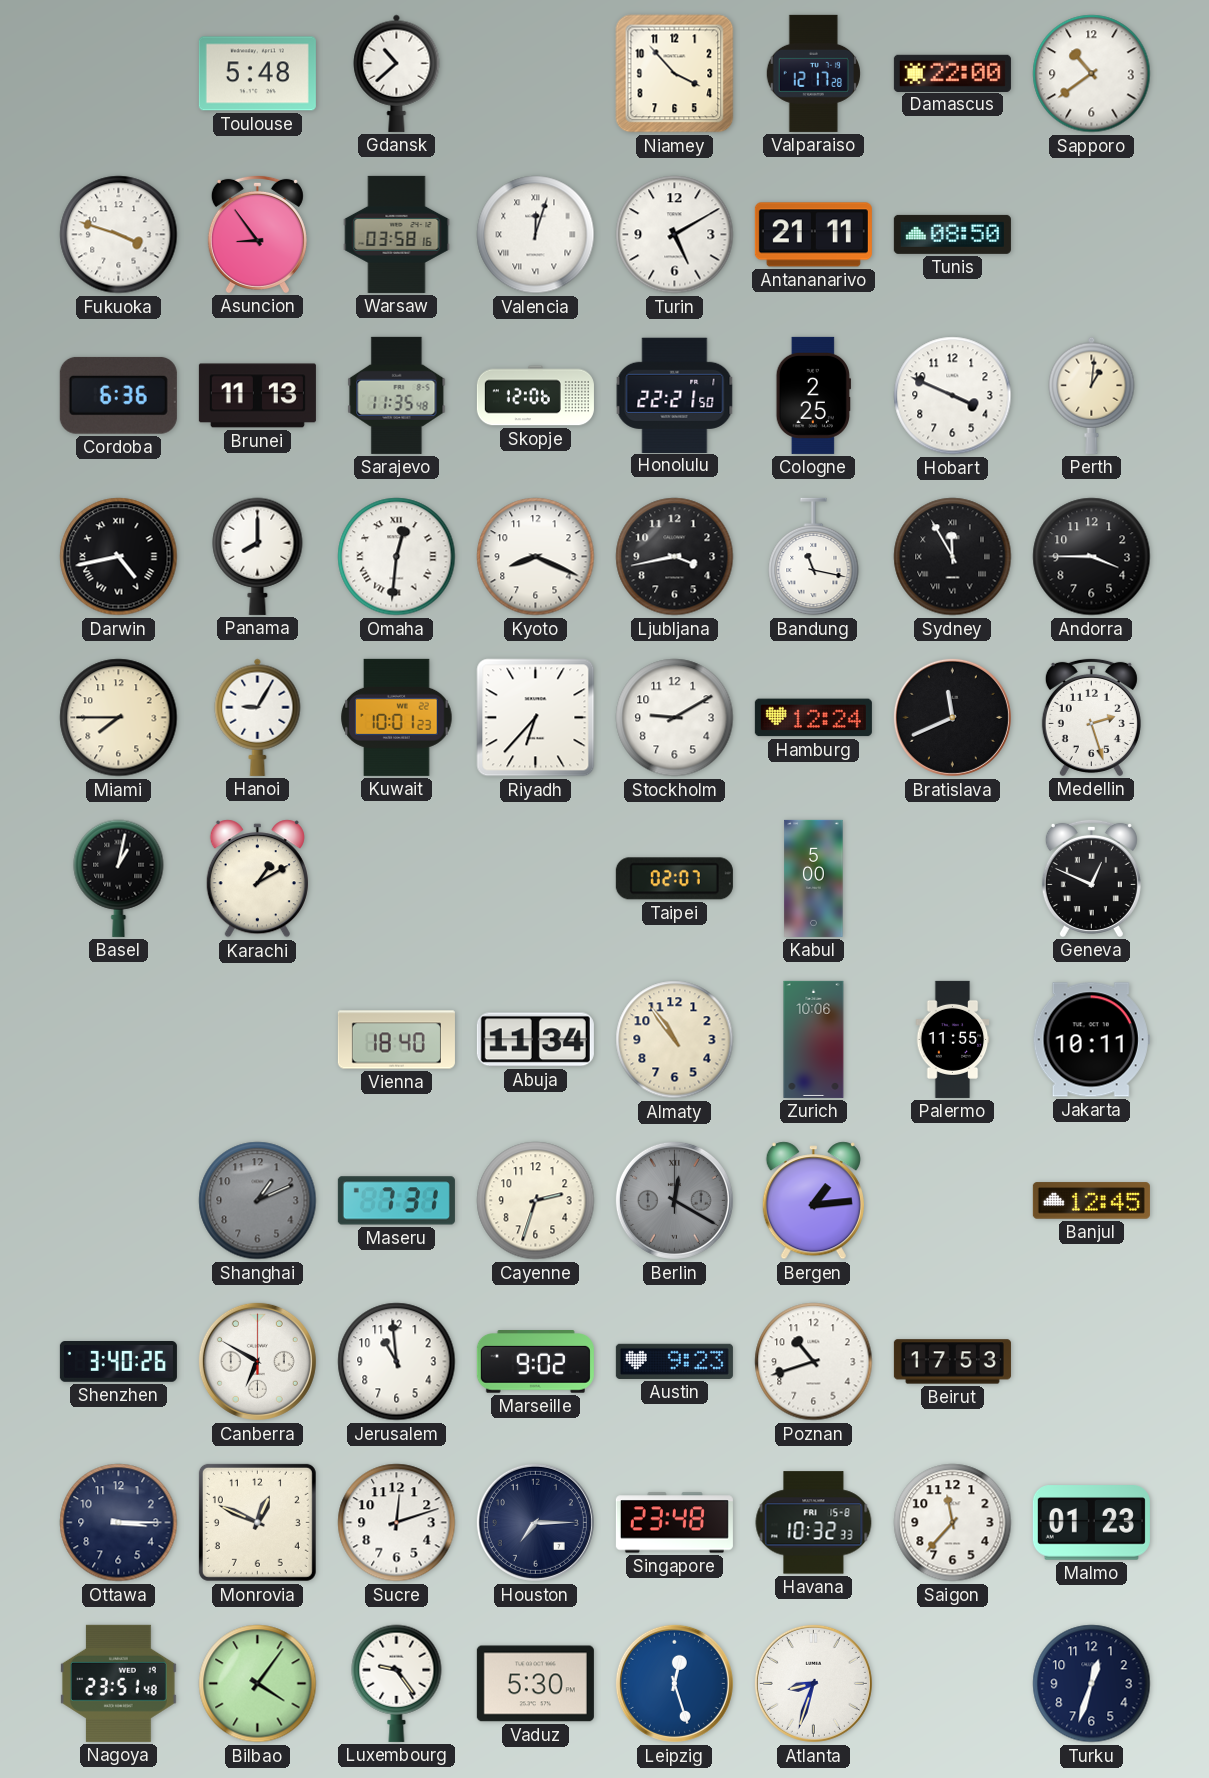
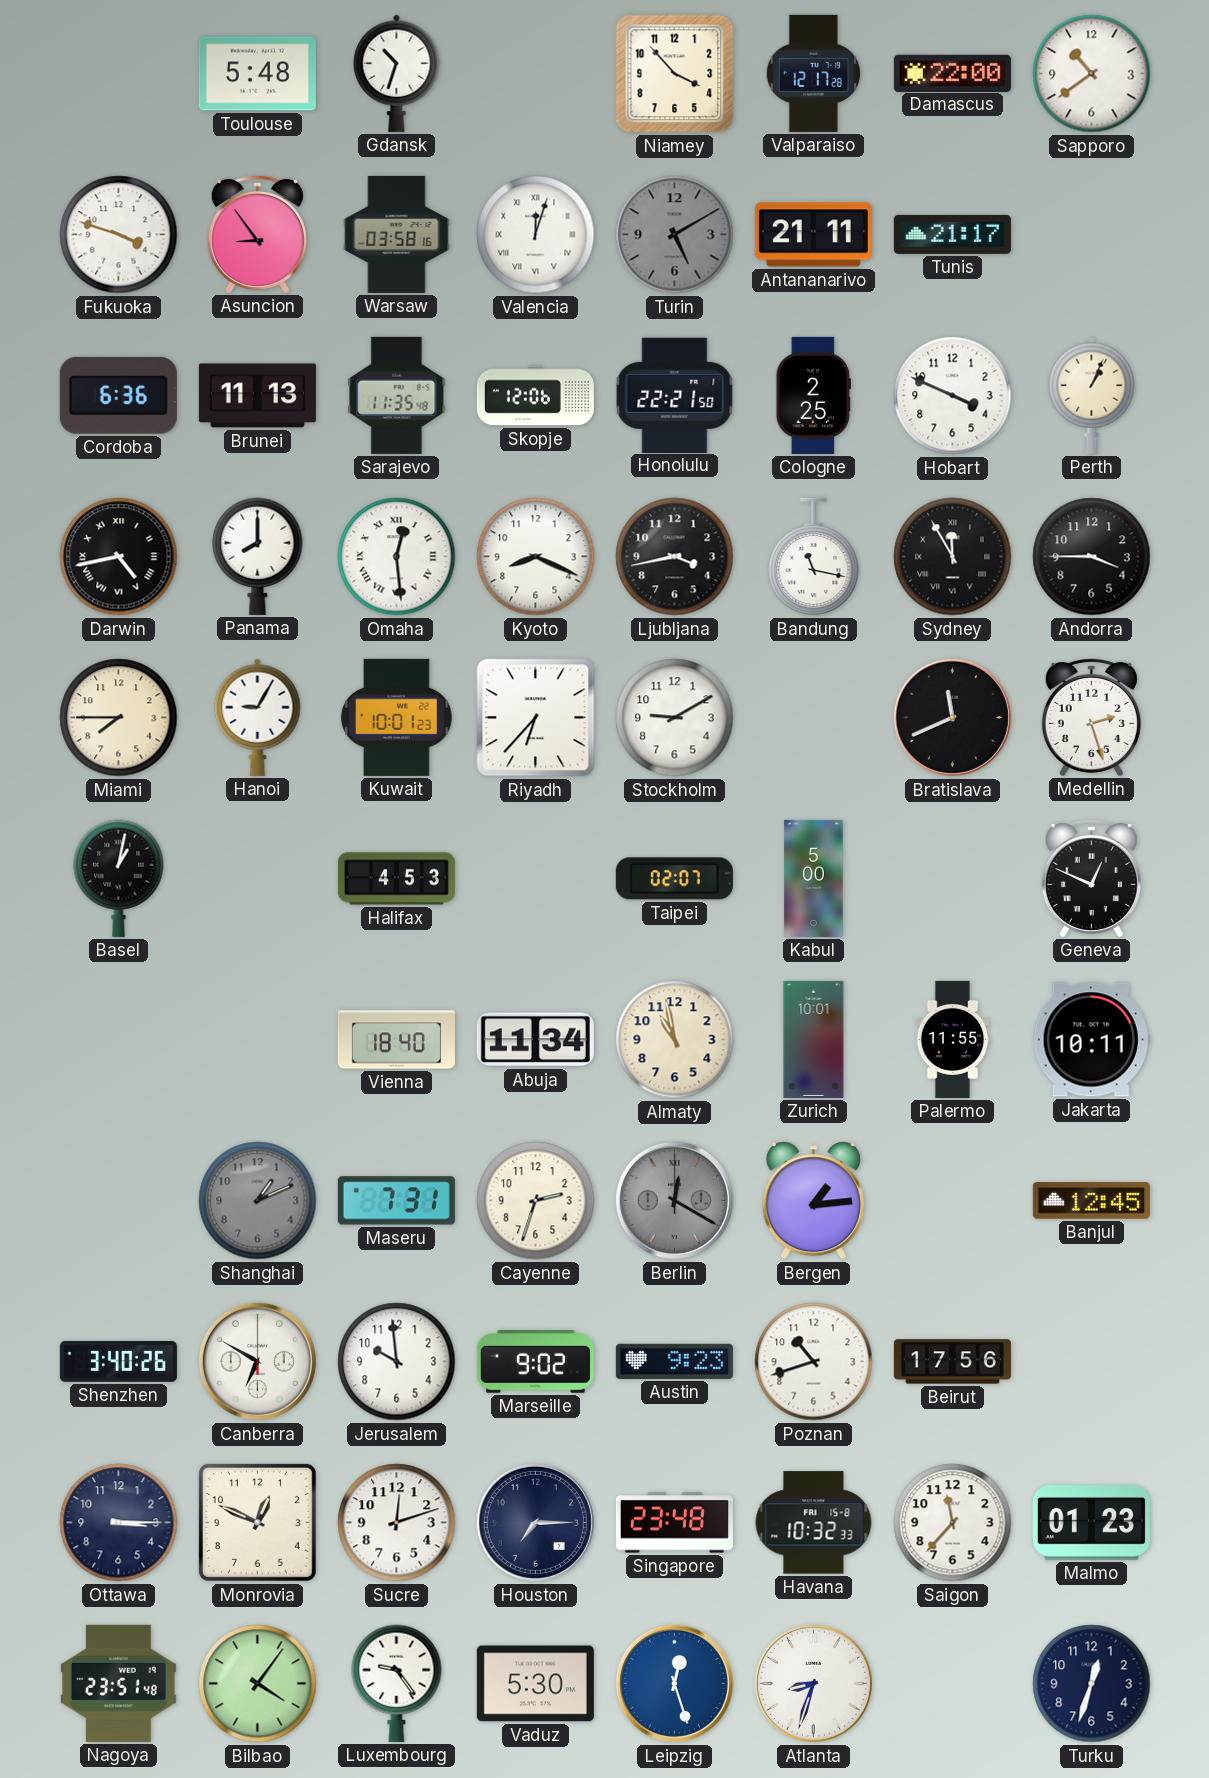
Gdansk: 10:38 -> 10:33
Turin dial: white -> grey
Tunis: 08:50 -> 21:17
Perth: 1:01 -> 1:04
Omaha: 12:31 -> 12:29
Hamburg: 12:24 -> none
Karachi: 1:10 -> none
Halifax: none -> 4:53
Almaty: 10:54 -> 10:58
Zurich: 10:06 -> 10:01
Jerusalem: 10:59 -> 9:59
Beirut: 17:53 -> 17:56
